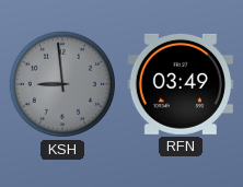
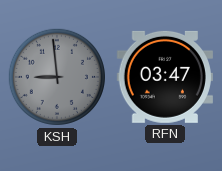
RFN: 03:49 -> 03:47
